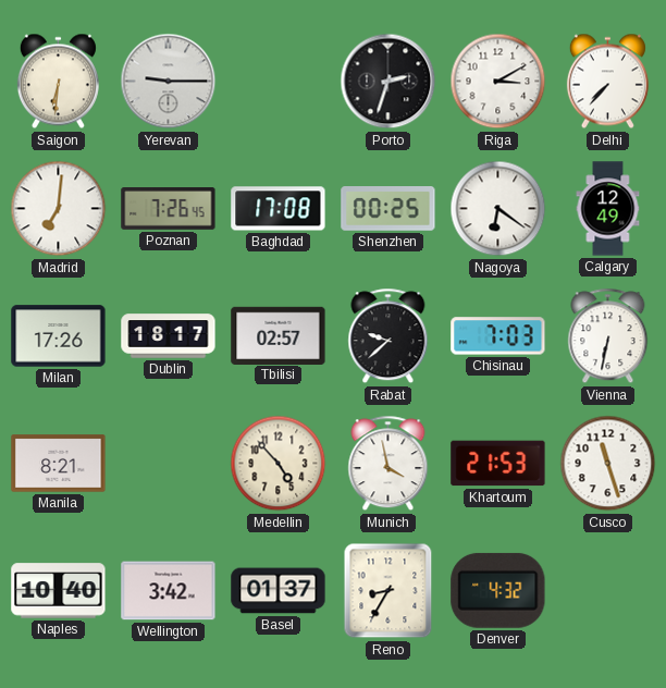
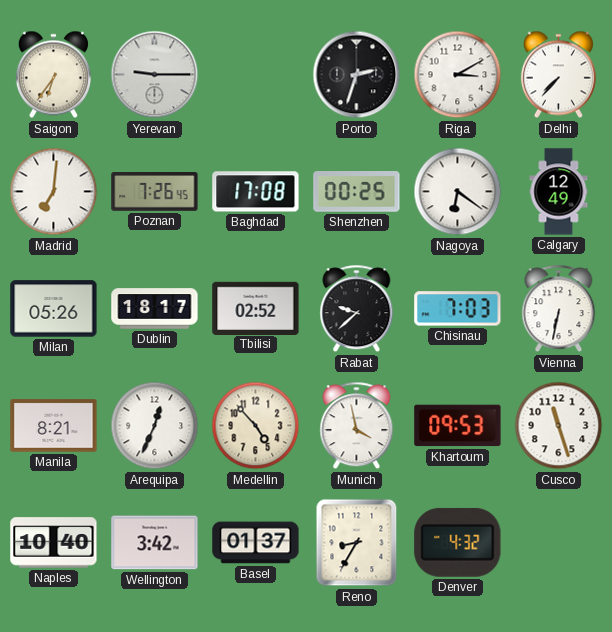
Saigon: 6:31 -> 6:36
Milan: 17:26 -> 05:26
Tbilisi: 02:57 -> 02:52
Arequipa: none -> 12:34
Khartoum: 21:53 -> 09:53
